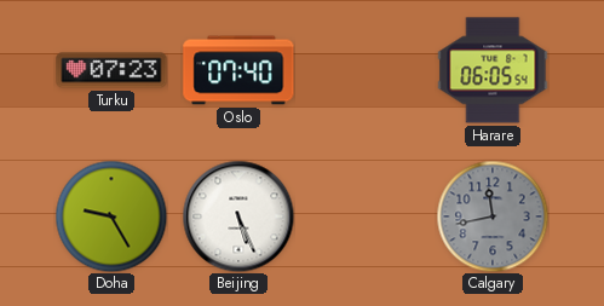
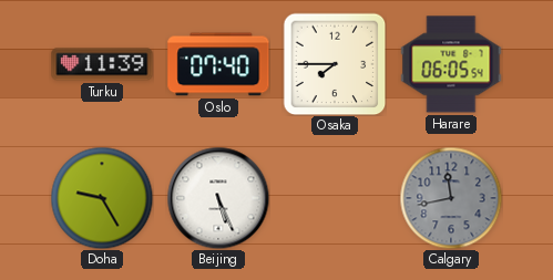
Turku: 07:23 -> 11:39
Osaka: none -> 7:45
